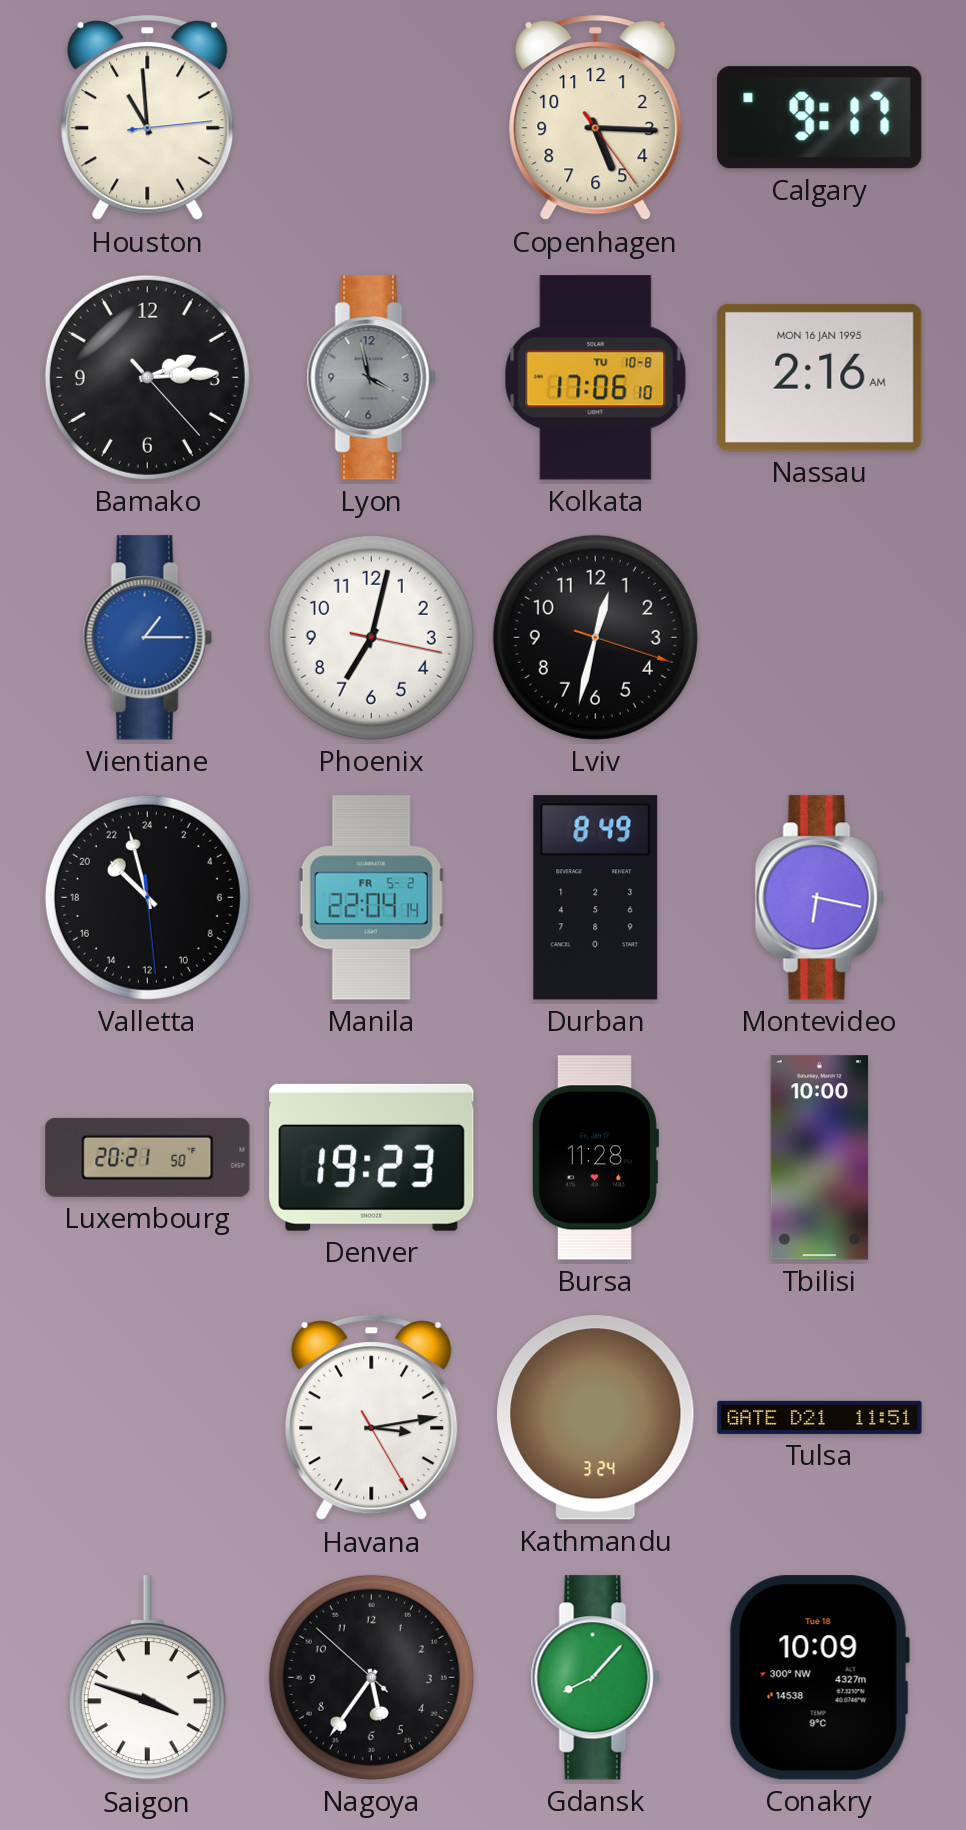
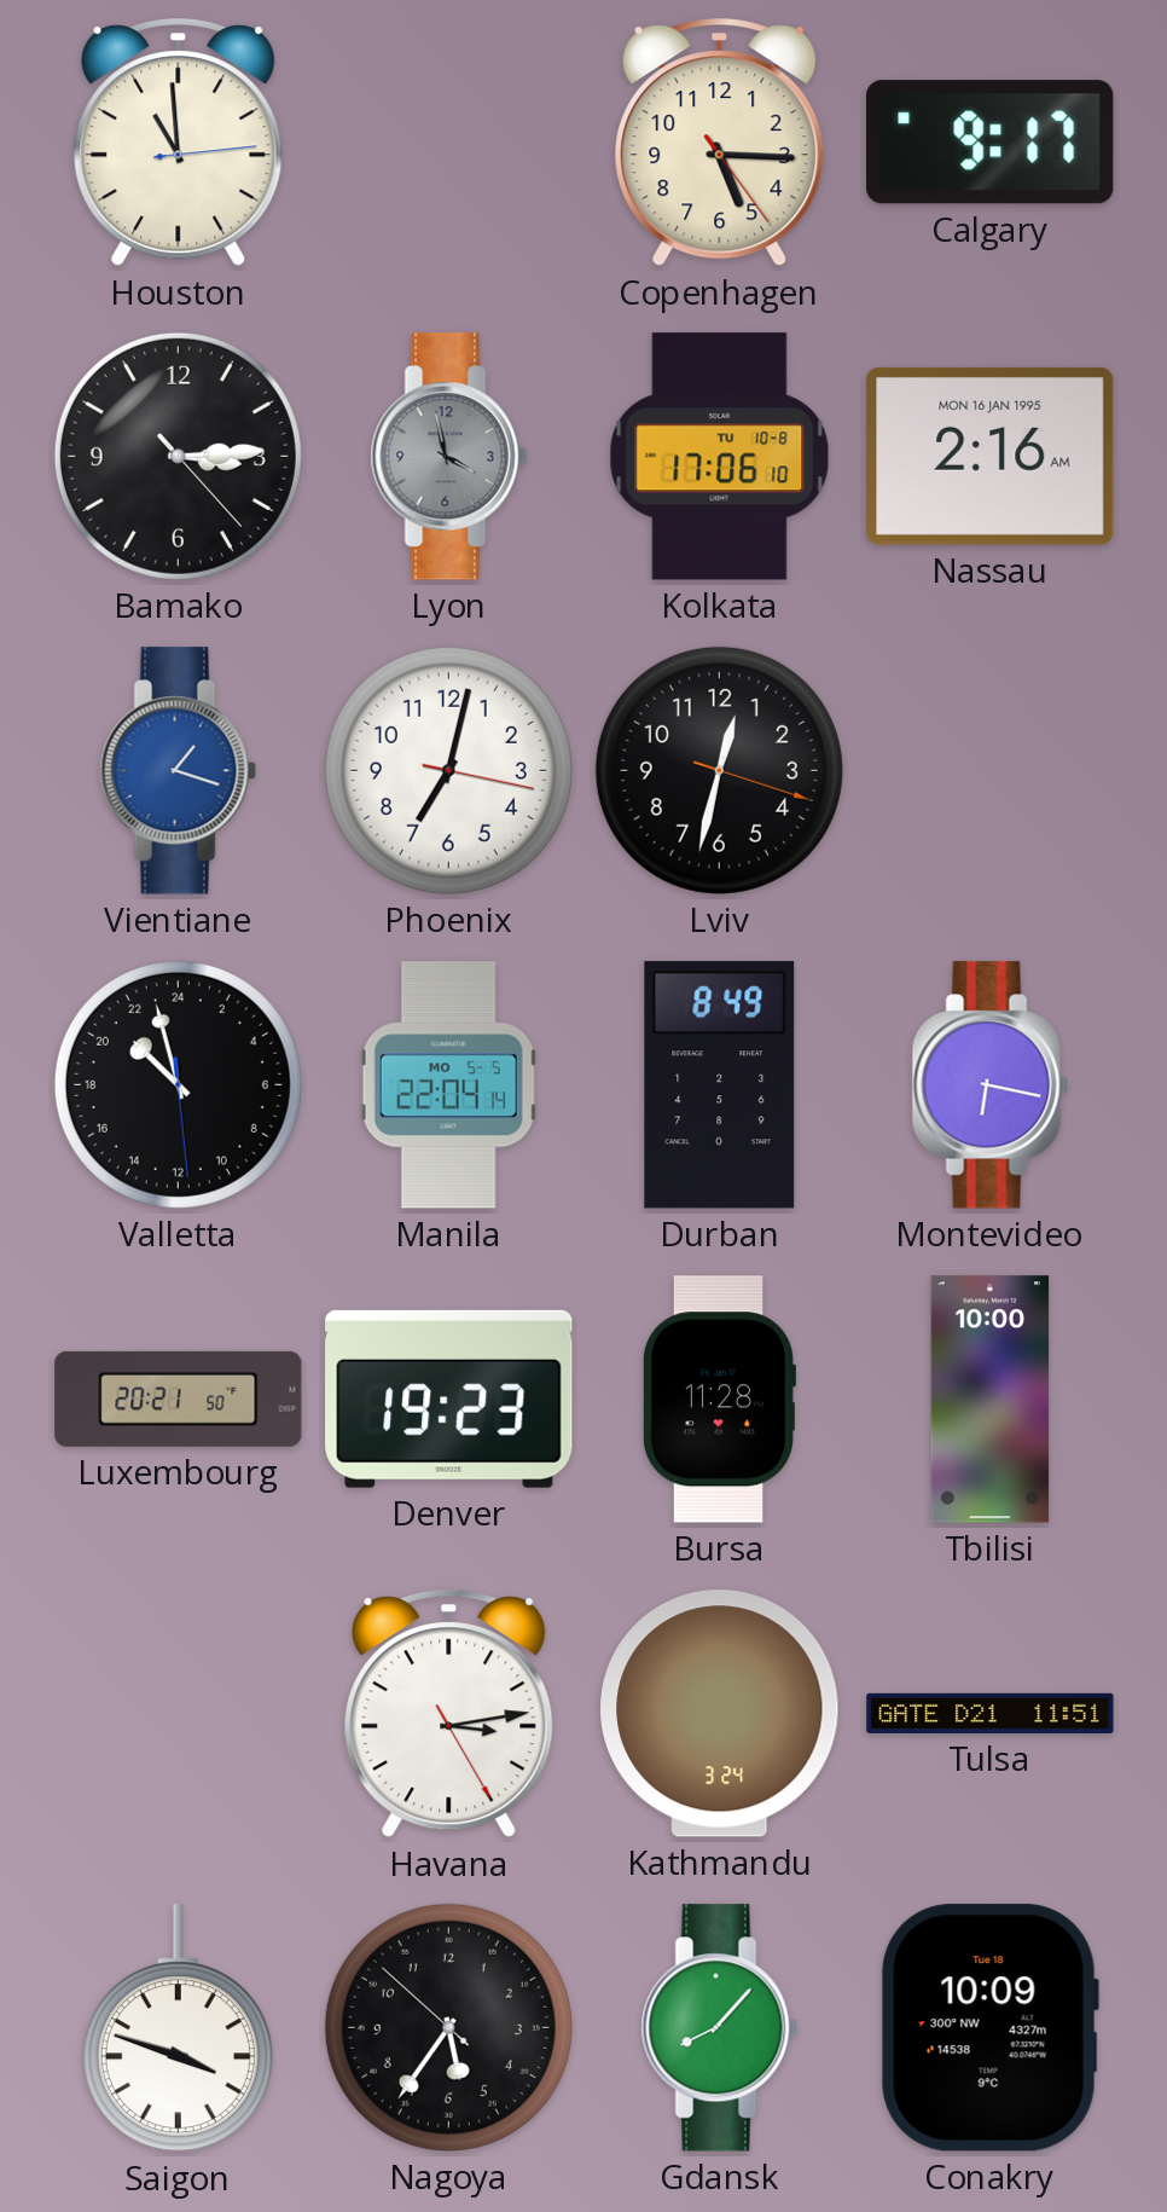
Bamako: 2:14 -> 3:14
Vientiane: 1:15 -> 1:18
Manila date: FR 5-2 -> MO 5-5
